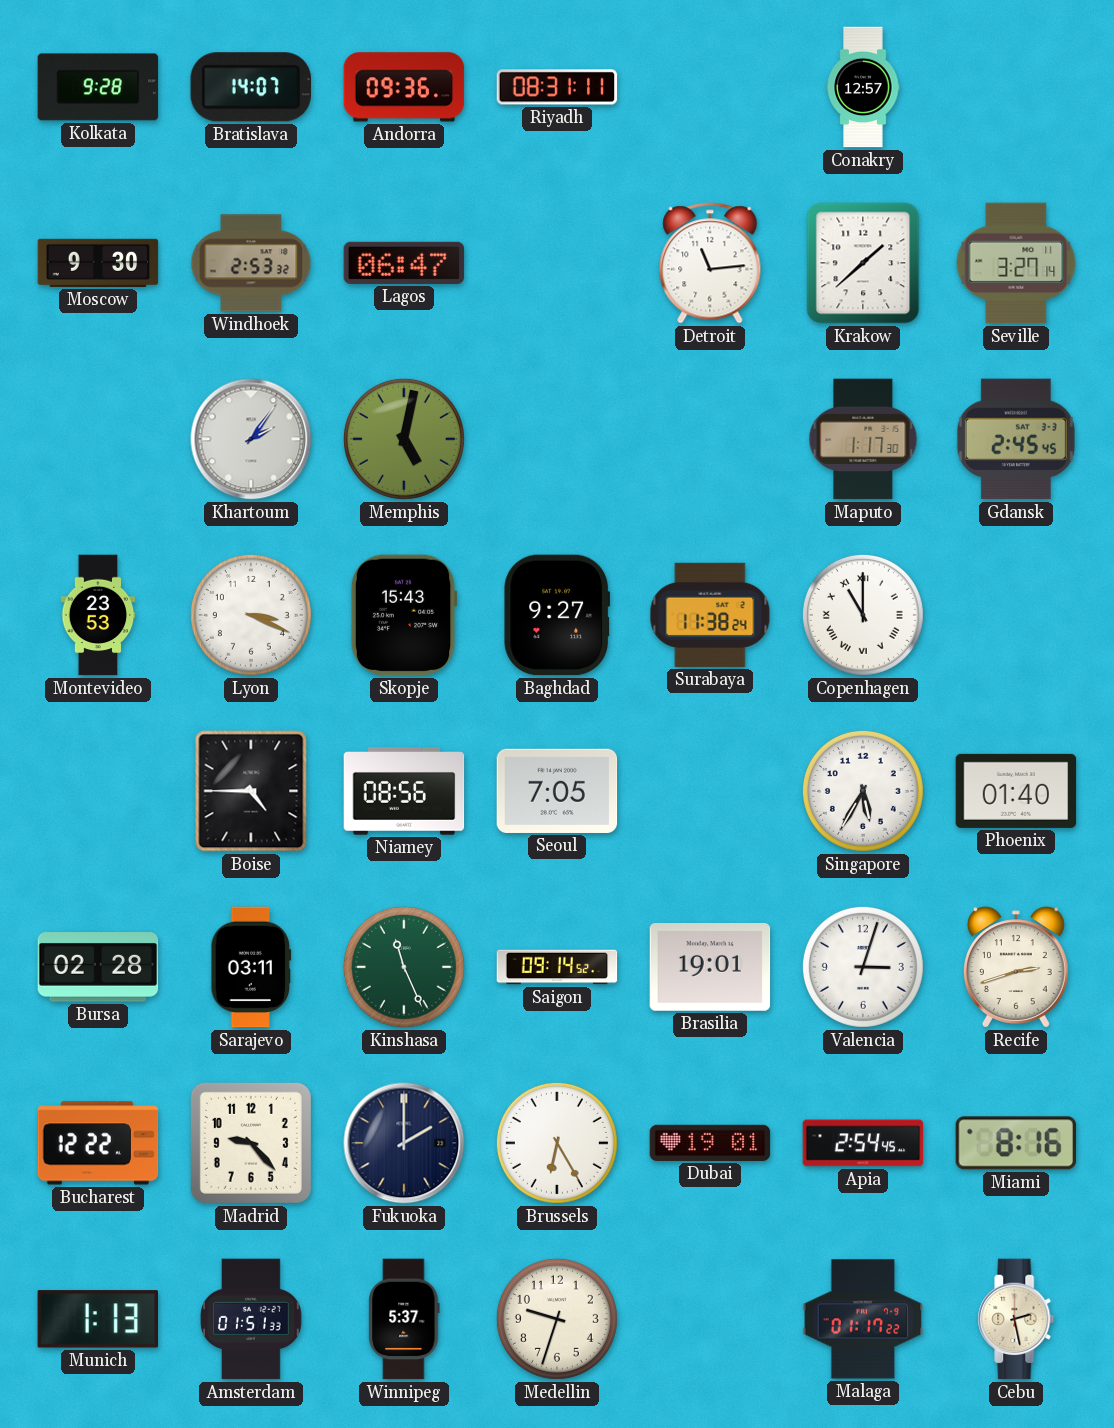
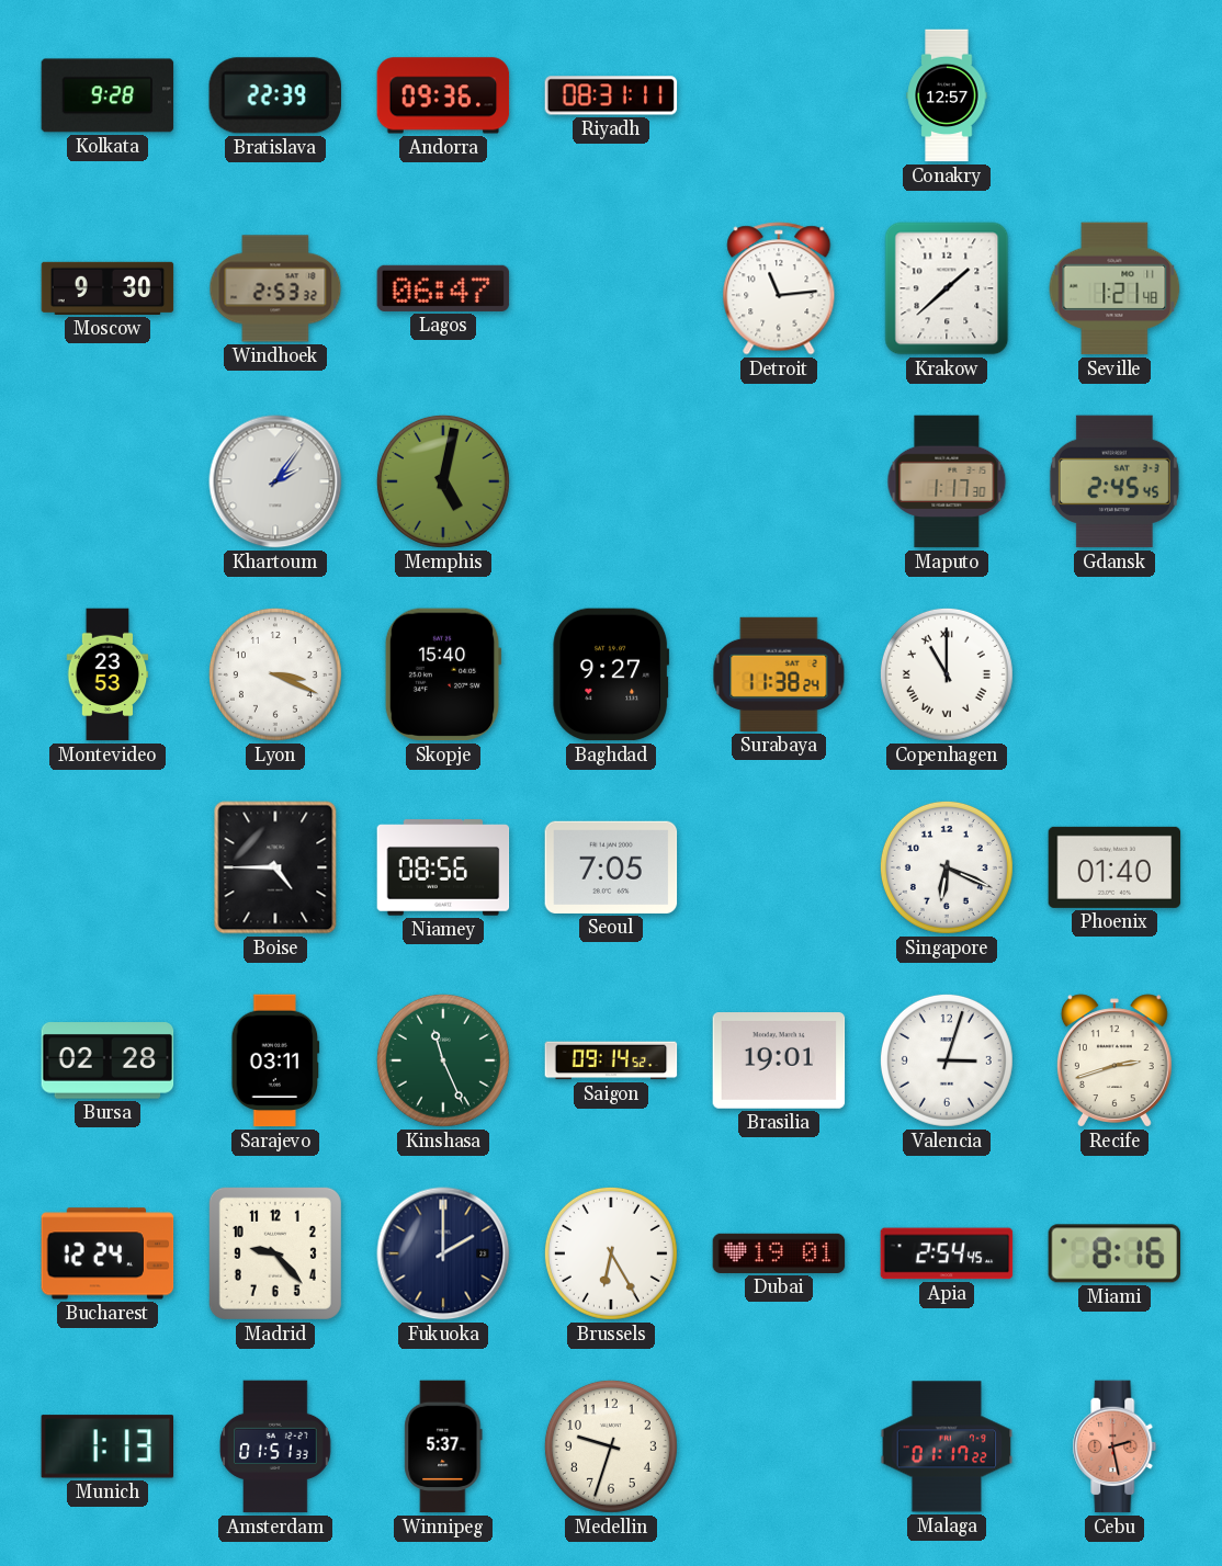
Bratislava: 14:07 -> 22:39
Seville: 3:27 -> 1:21
Skopje: 15:43 -> 15:40
Singapore: 5:35 -> 6:19
Bucharest: 12:22 -> 12:24
Cebu dial: cream -> salmon
